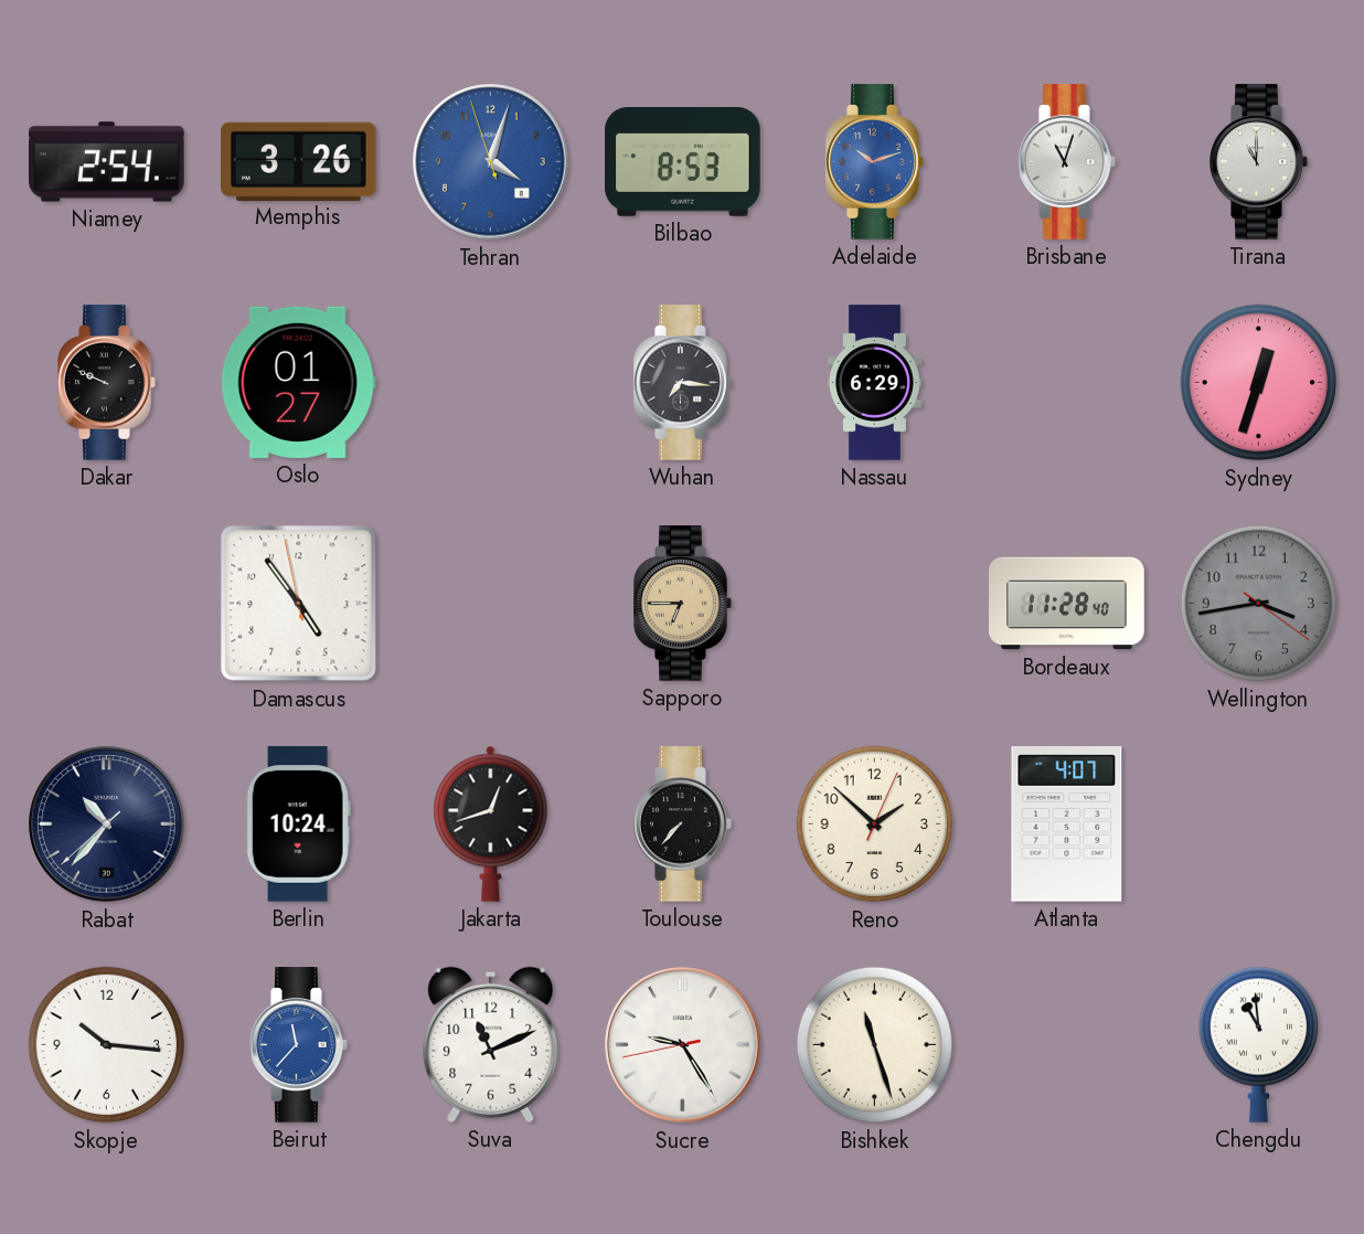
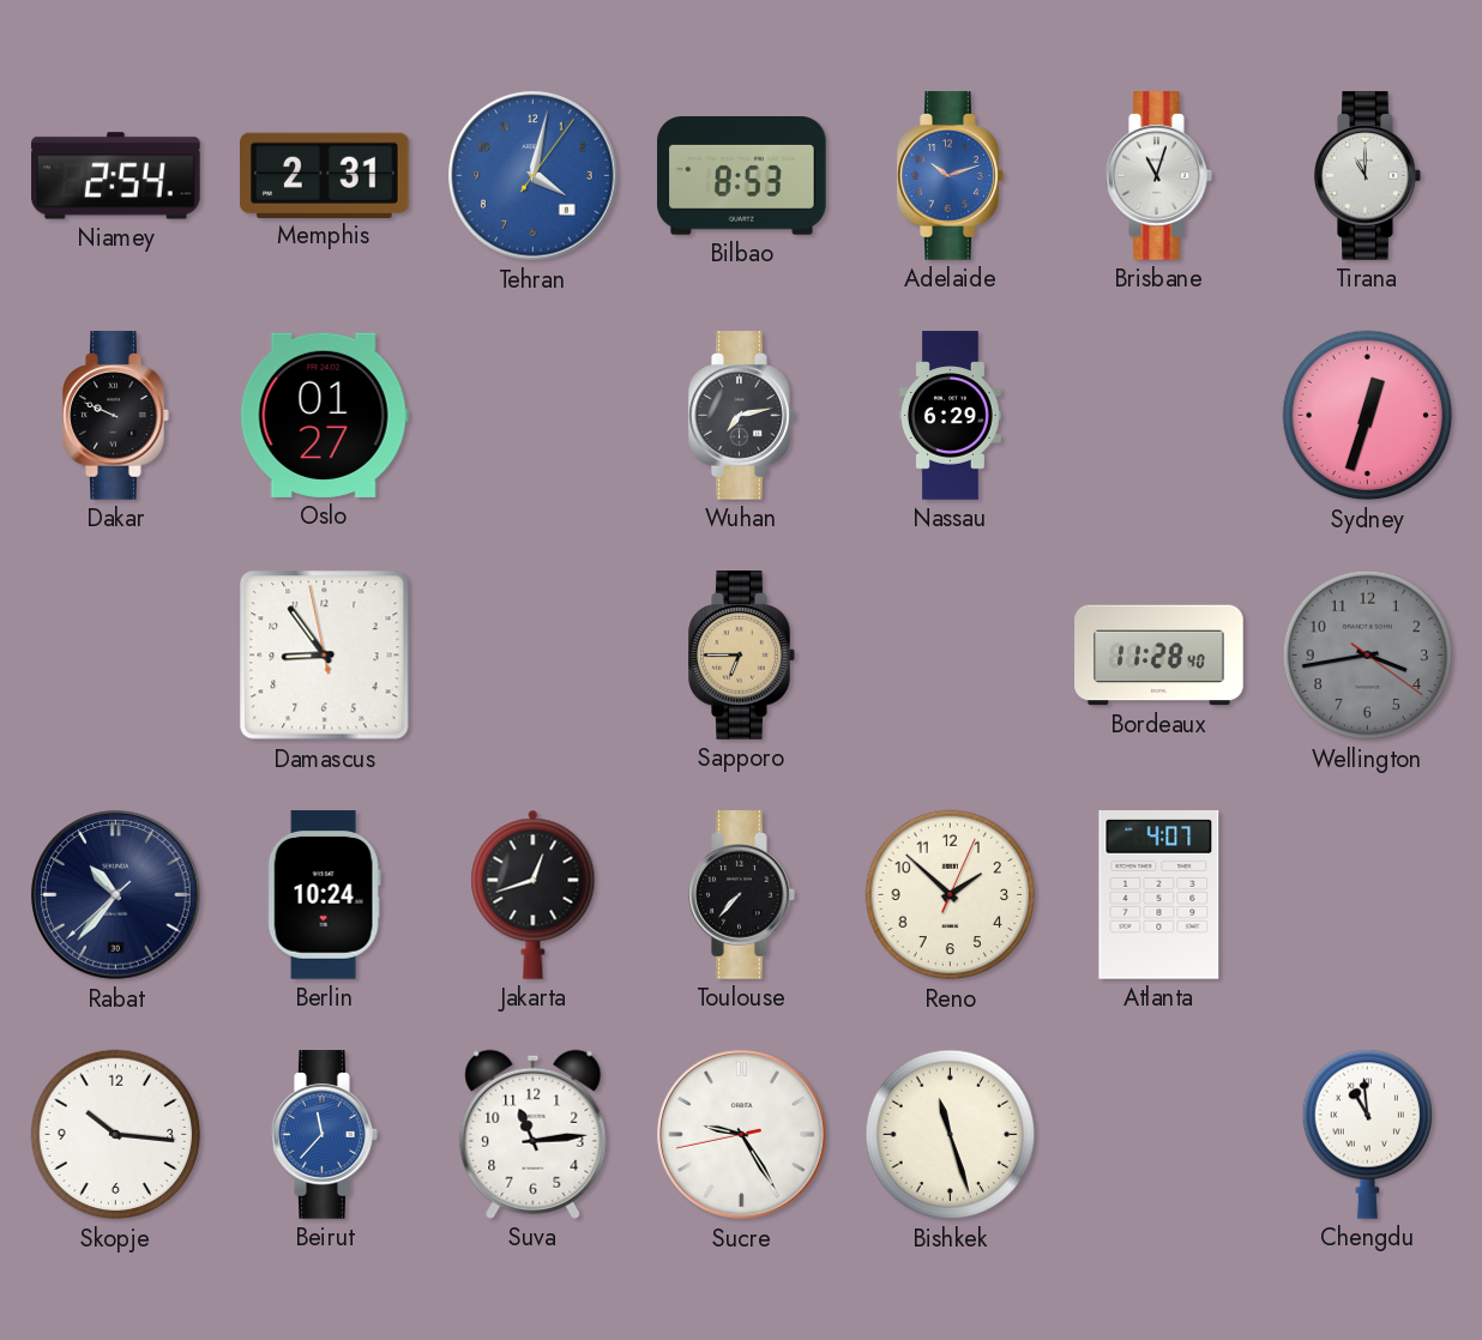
Memphis: 3:26 -> 2:31
Tehran: 4:02:57 -> 4:02:06
Wuhan: 7:16 -> 7:13
Damascus: 4:53 -> 8:53
Suva: 11:11 -> 11:14
